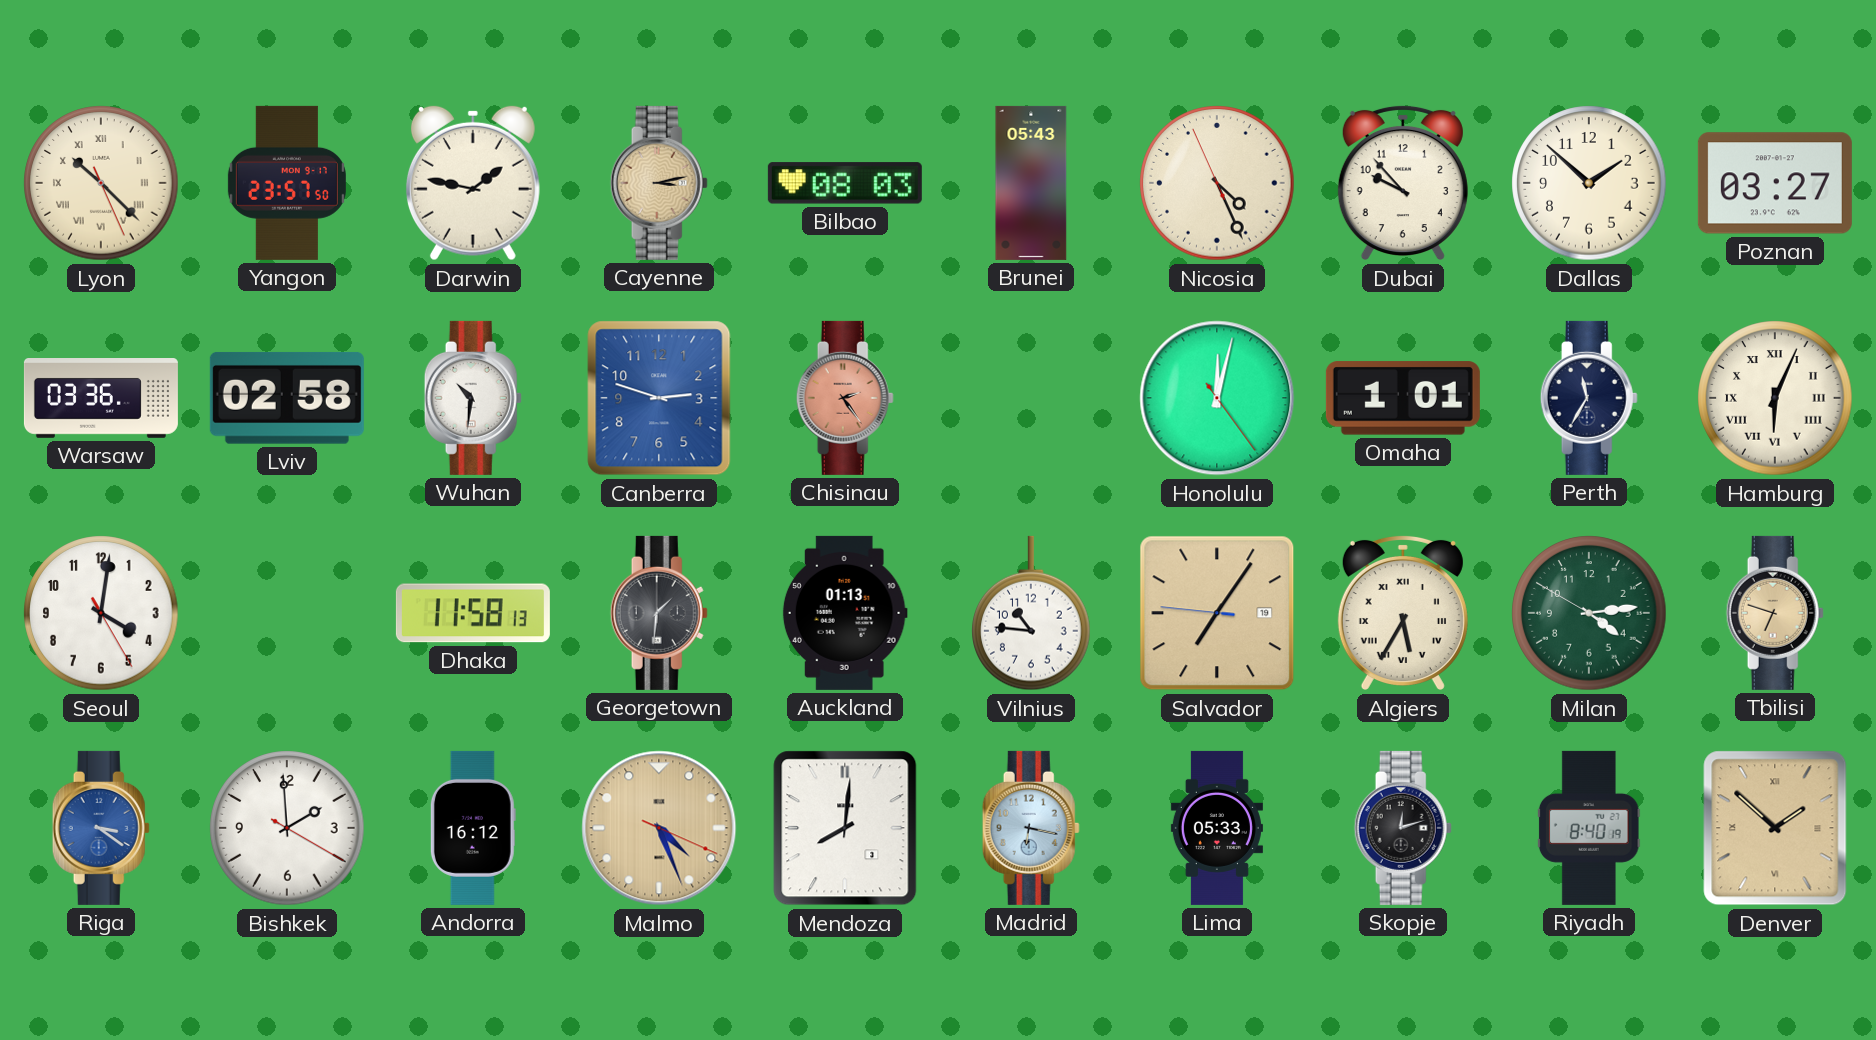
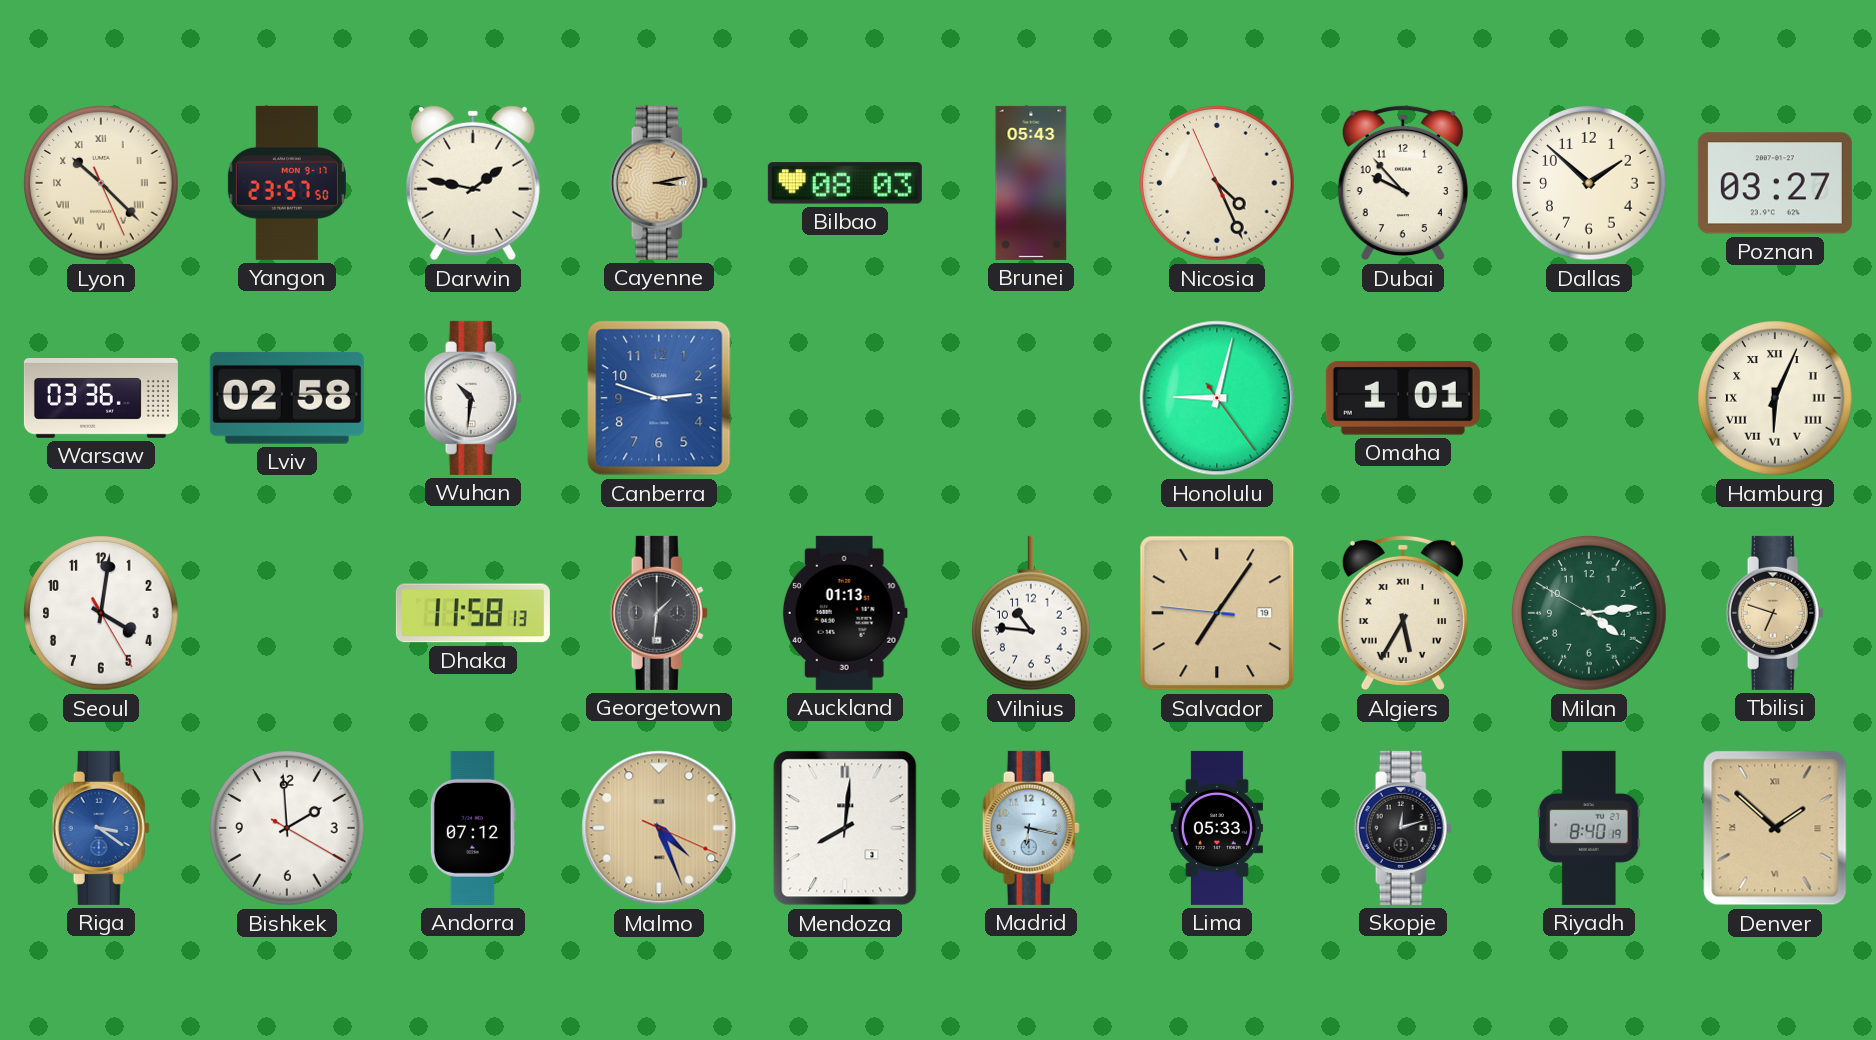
Chisinau: 2:24 -> none
Honolulu: 12:02 -> 9:02
Perth: 11:35 -> none
Andorra: 16:12 -> 07:12
